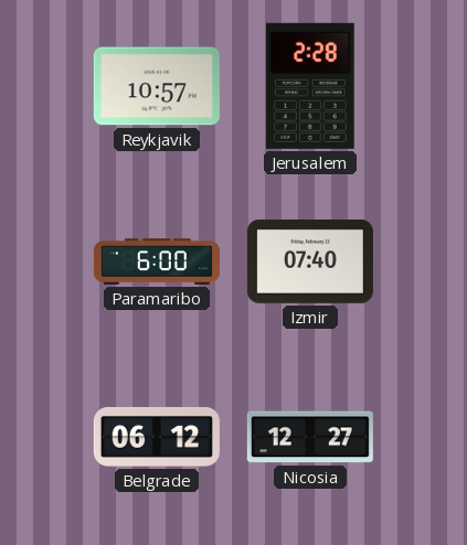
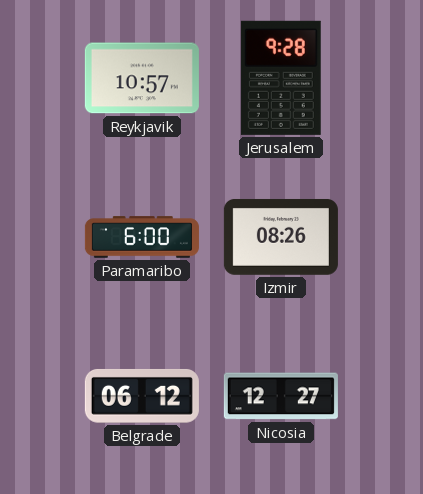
Jerusalem: 2:28 -> 9:28
Izmir: 07:40 -> 08:26
